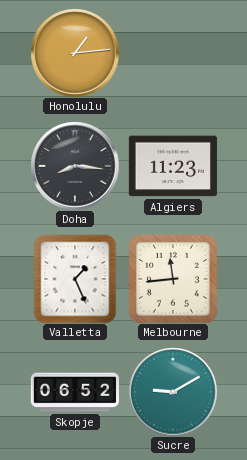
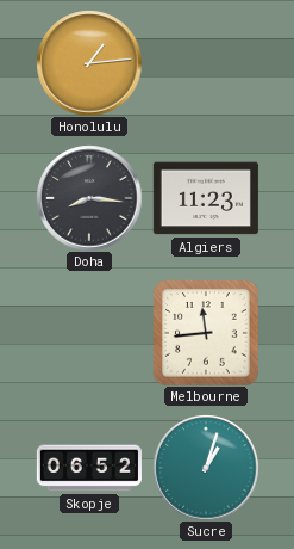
Valletta: 1:26 -> none
Sucre: 9:10 -> 1:03
